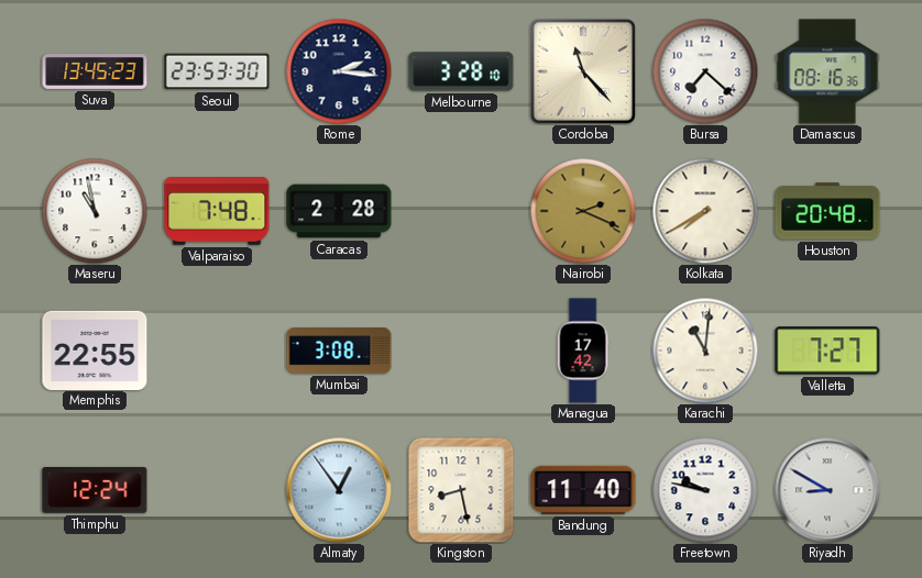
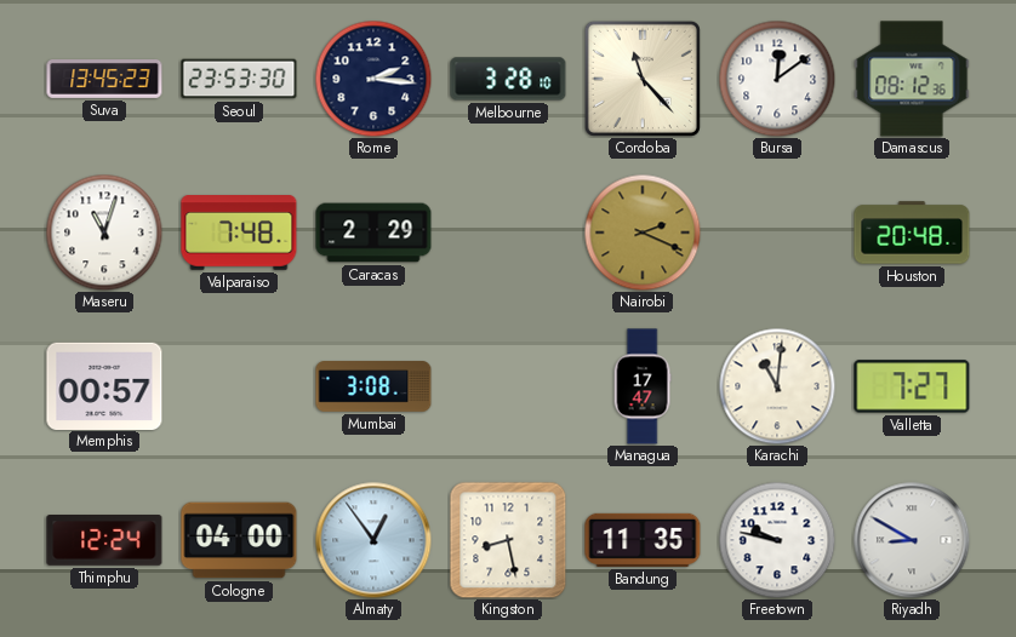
Bursa: 7:22 -> 12:09
Damascus: 08:16 -> 08:12
Maseru: 10:58 -> 11:03
Caracas: 2:28 -> 2:29
Kolkata: 7:40 -> none
Memphis: 22:55 -> 00:57
Managua: 17:42 -> 17:47
Cologne: none -> 04:00
Bandung: 11:40 -> 11:35
